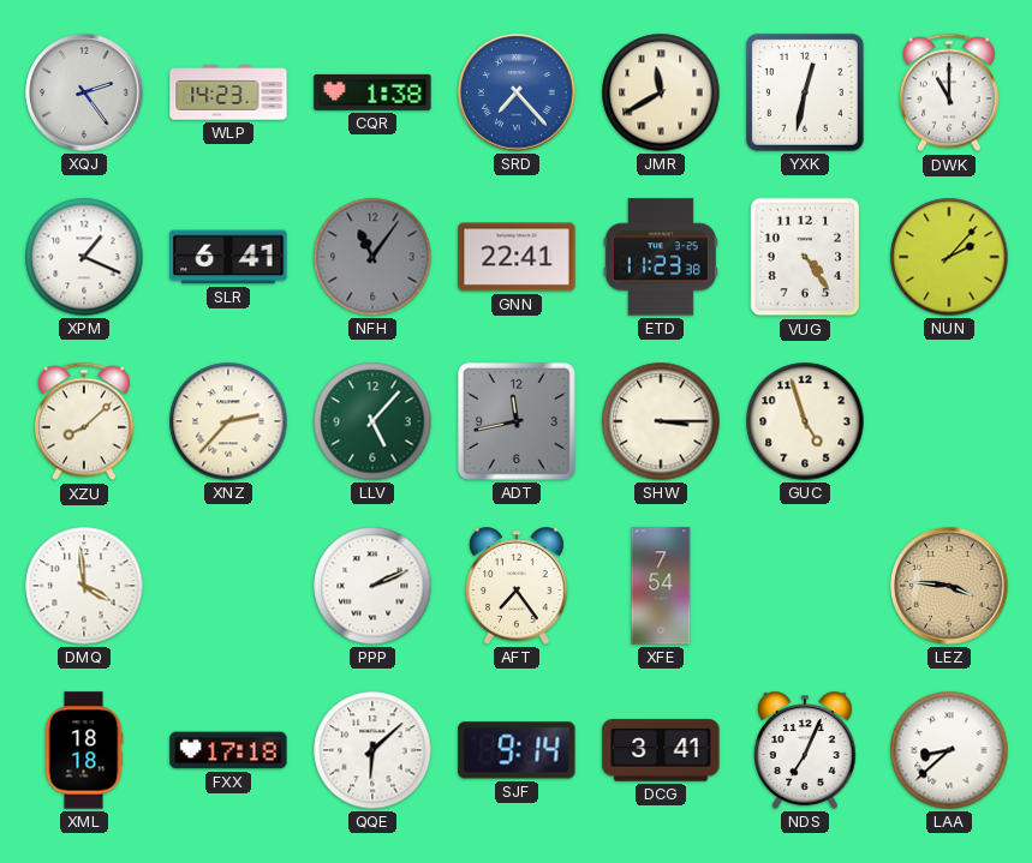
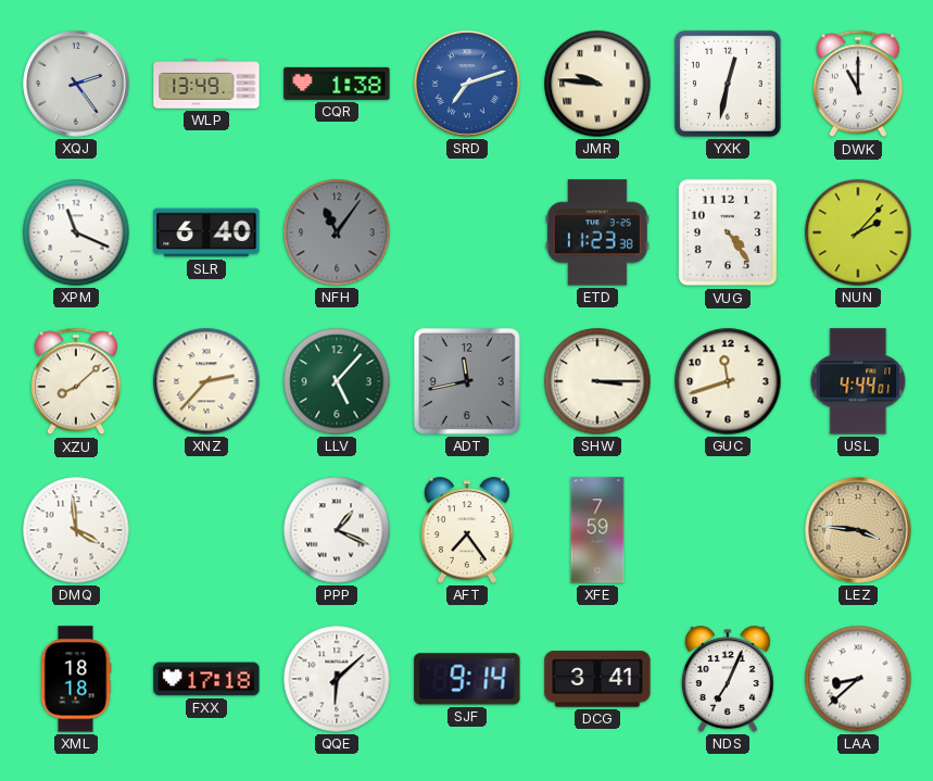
WLP: 14:23 -> 13:49
SRD: 7:23 -> 7:12
JMR: 11:40 -> 9:46
XPM: 1:19 -> 11:19
SLR: 6:41 -> 6:40
GNN: 22:41 -> none
GUC: 4:57 -> 11:42
USL: none -> 4:44
PPP: 2:11 -> 1:19
XFE: 7:54 -> 7:59
